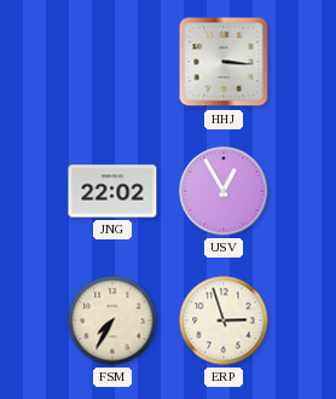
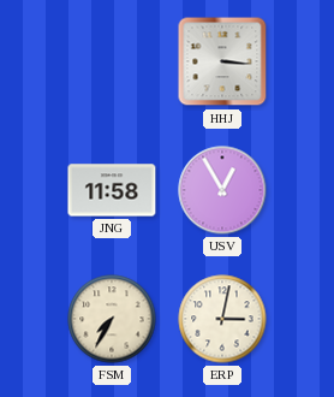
JNG: 22:02 -> 11:58
ERP: 2:57 -> 3:02
